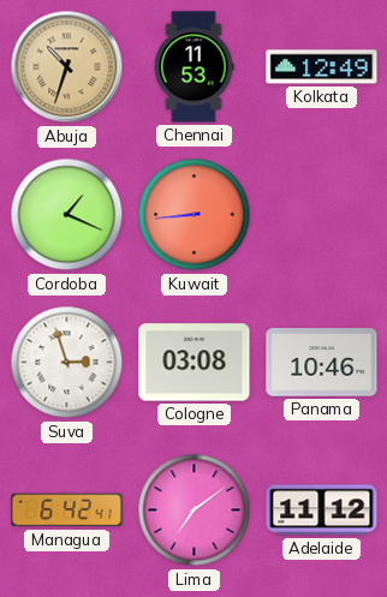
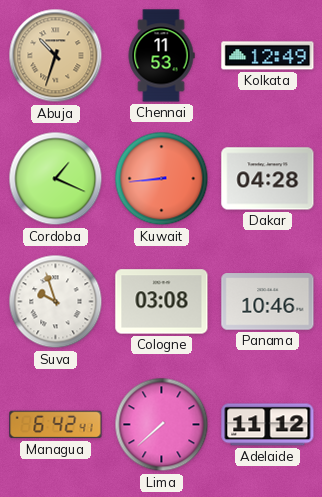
Dakar: none -> 04:28
Suva: 2:57 -> 9:57
Lima: 7:09 -> 7:38
